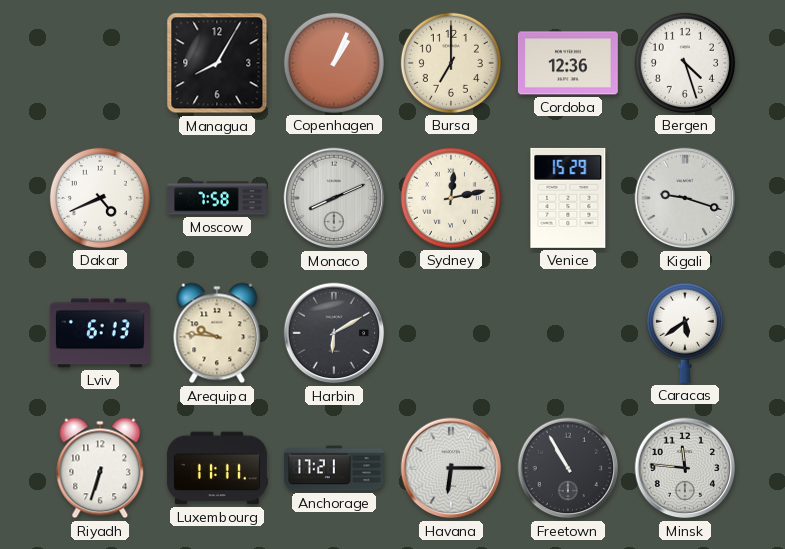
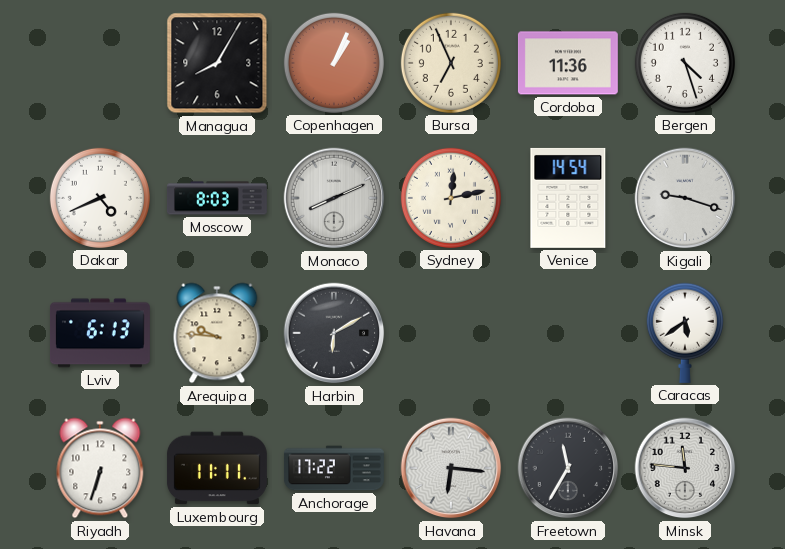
Bursa: 7:00 -> 6:56
Cordoba: 12:36 -> 11:36
Moscow: 7:58 -> 8:03
Venice: 15:29 -> 14:54
Anchorage: 17:21 -> 17:22
Havana: 6:15 -> 6:16
Freetown: 10:55 -> 11:35
